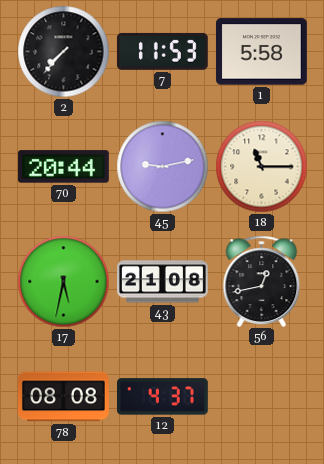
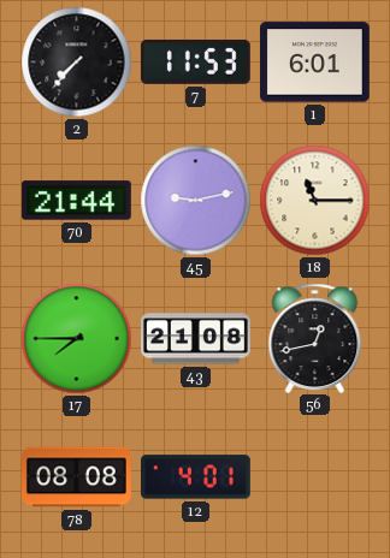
1: 5:58 -> 6:01
70: 20:44 -> 21:44
17: 5:32 -> 7:45
12: 4:37 -> 4:01
